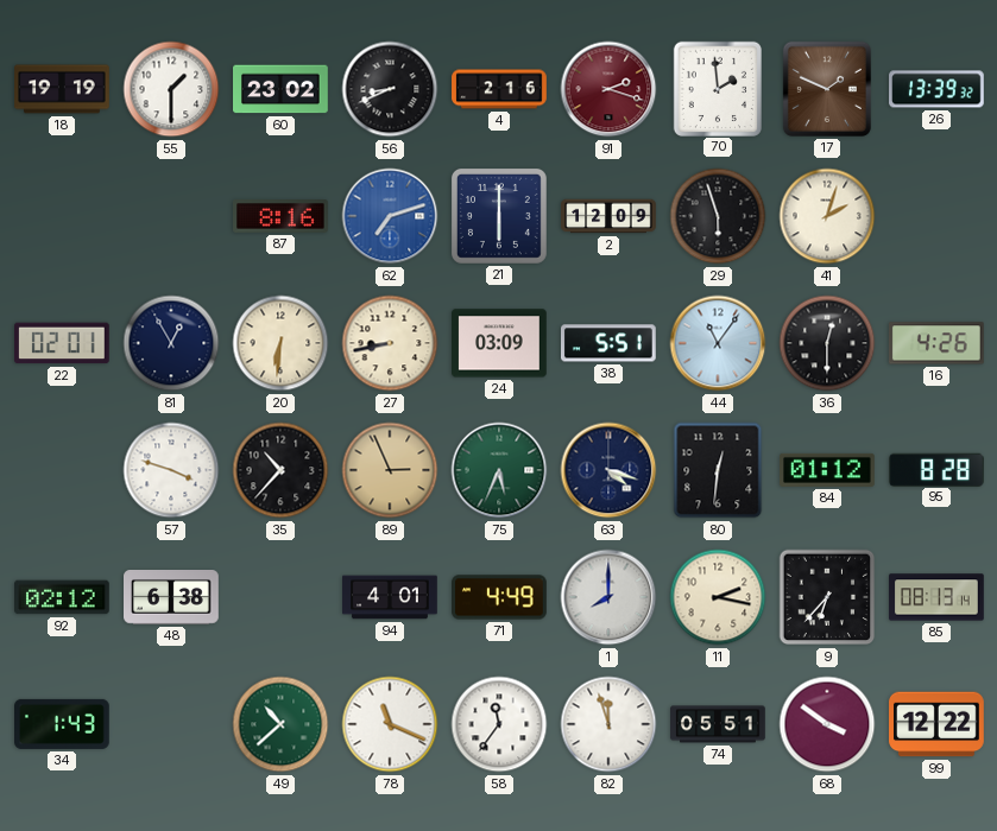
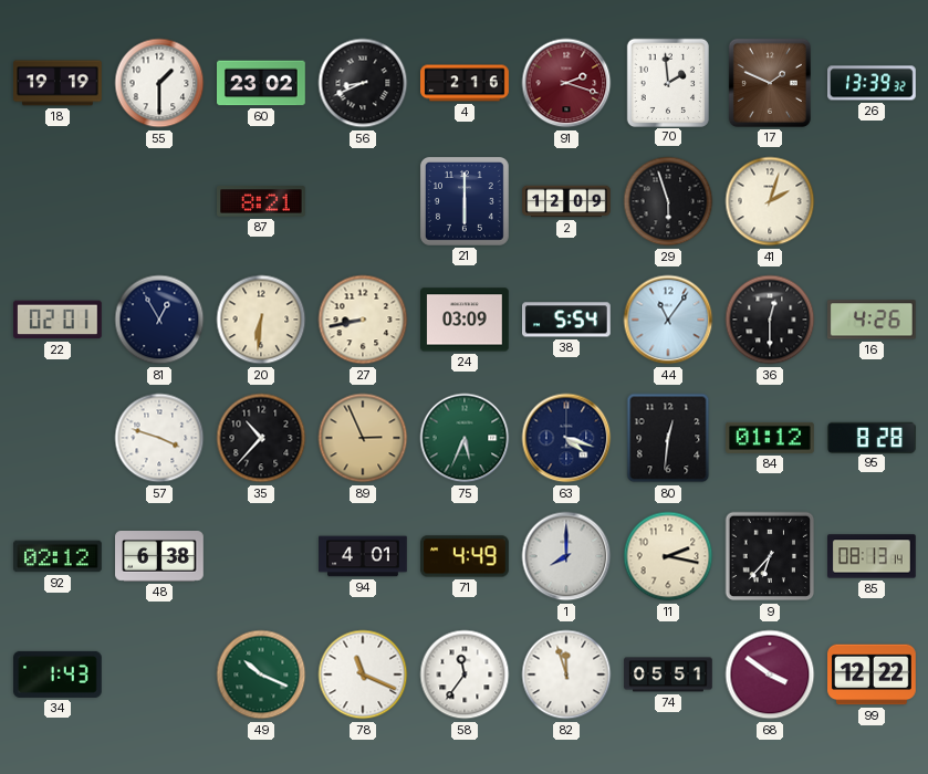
87: 8:16 -> 8:21
62: 7:12 -> none
38: 5:51 -> 5:54
49: 10:38 -> 10:19
